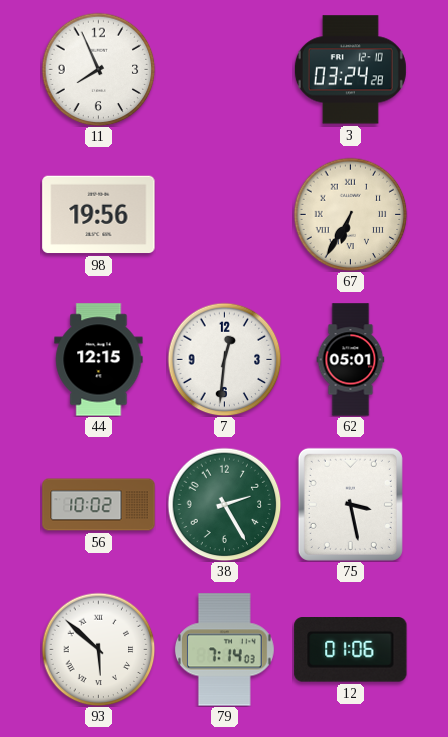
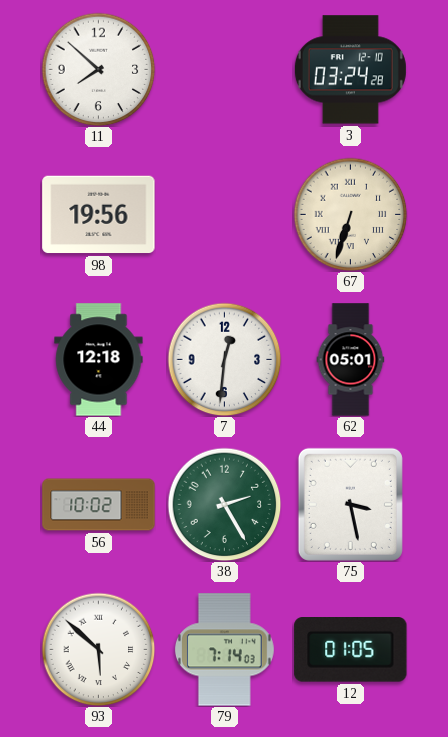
11: 7:56 -> 7:52
67: 6:35 -> 6:33
44: 12:15 -> 12:18
12: 01:06 -> 01:05
